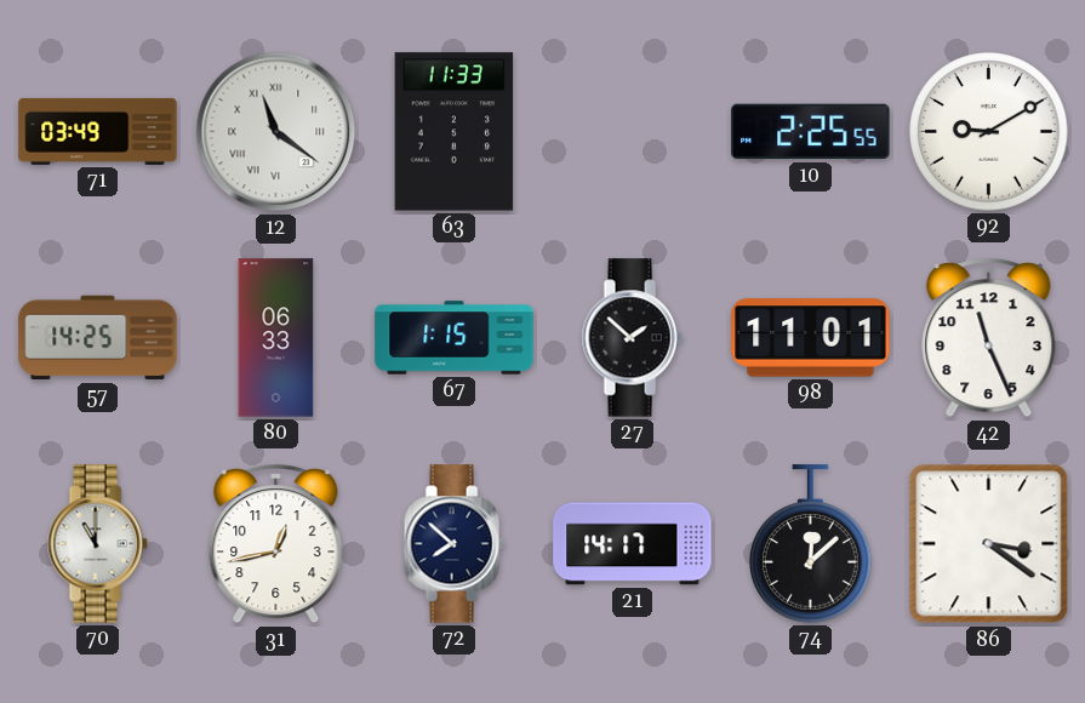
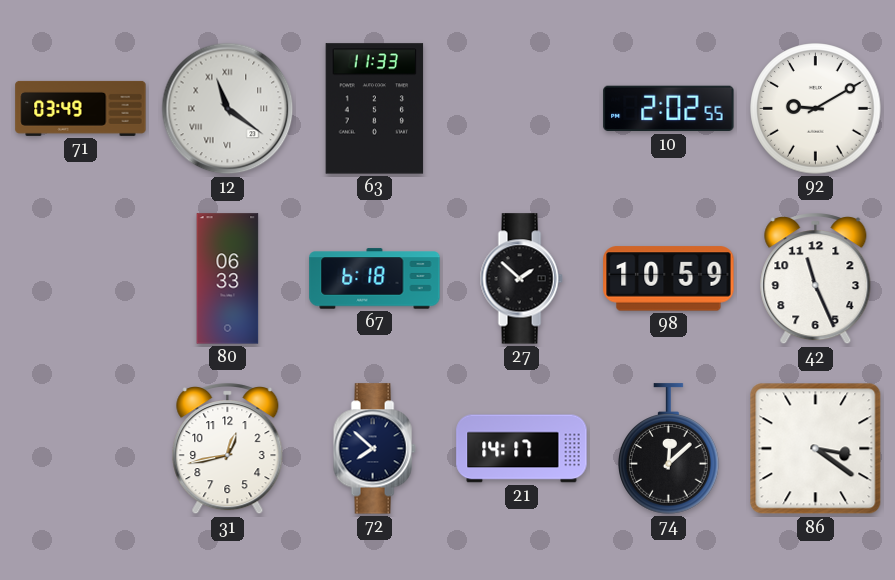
10: 2:25 -> 2:02
57: 14:25 -> none
67: 1:15 -> 6:18
98: 11:01 -> 10:59
70: 11:00 -> none
